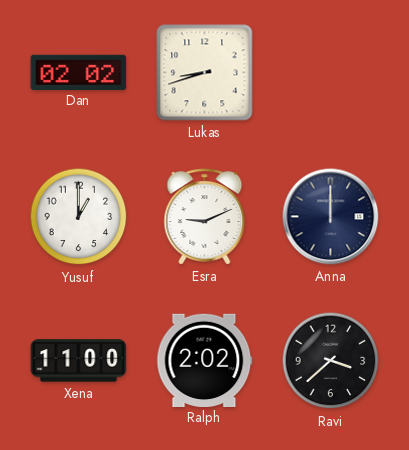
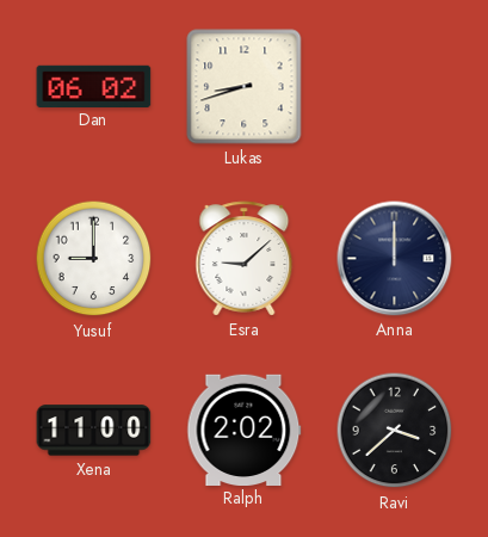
Dan: 02:02 -> 06:02
Yusuf: 1:00 -> 9:00
Esra: 9:11 -> 9:08
